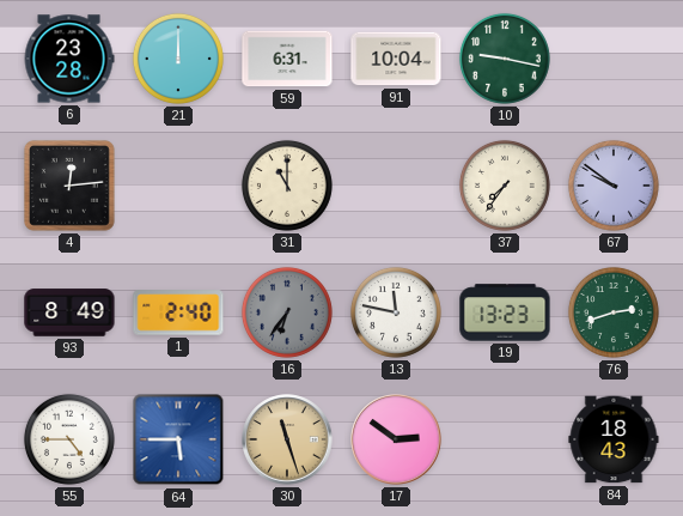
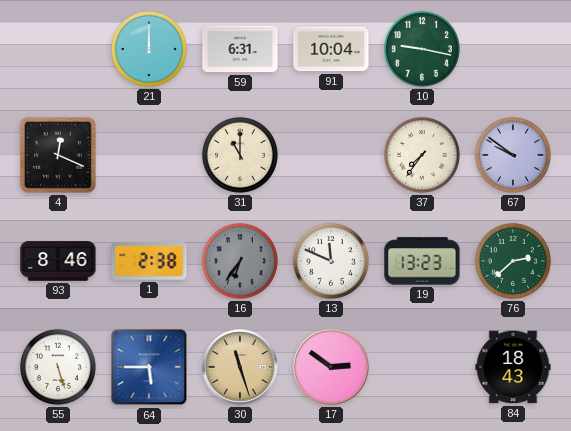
6: 23:28 -> none
4: 12:14 -> 12:19
93: 8:49 -> 8:46
1: 2:40 -> 2:38
13: 11:47 -> 11:49
76: 2:42 -> 2:38
55: 4:45 -> 5:27
